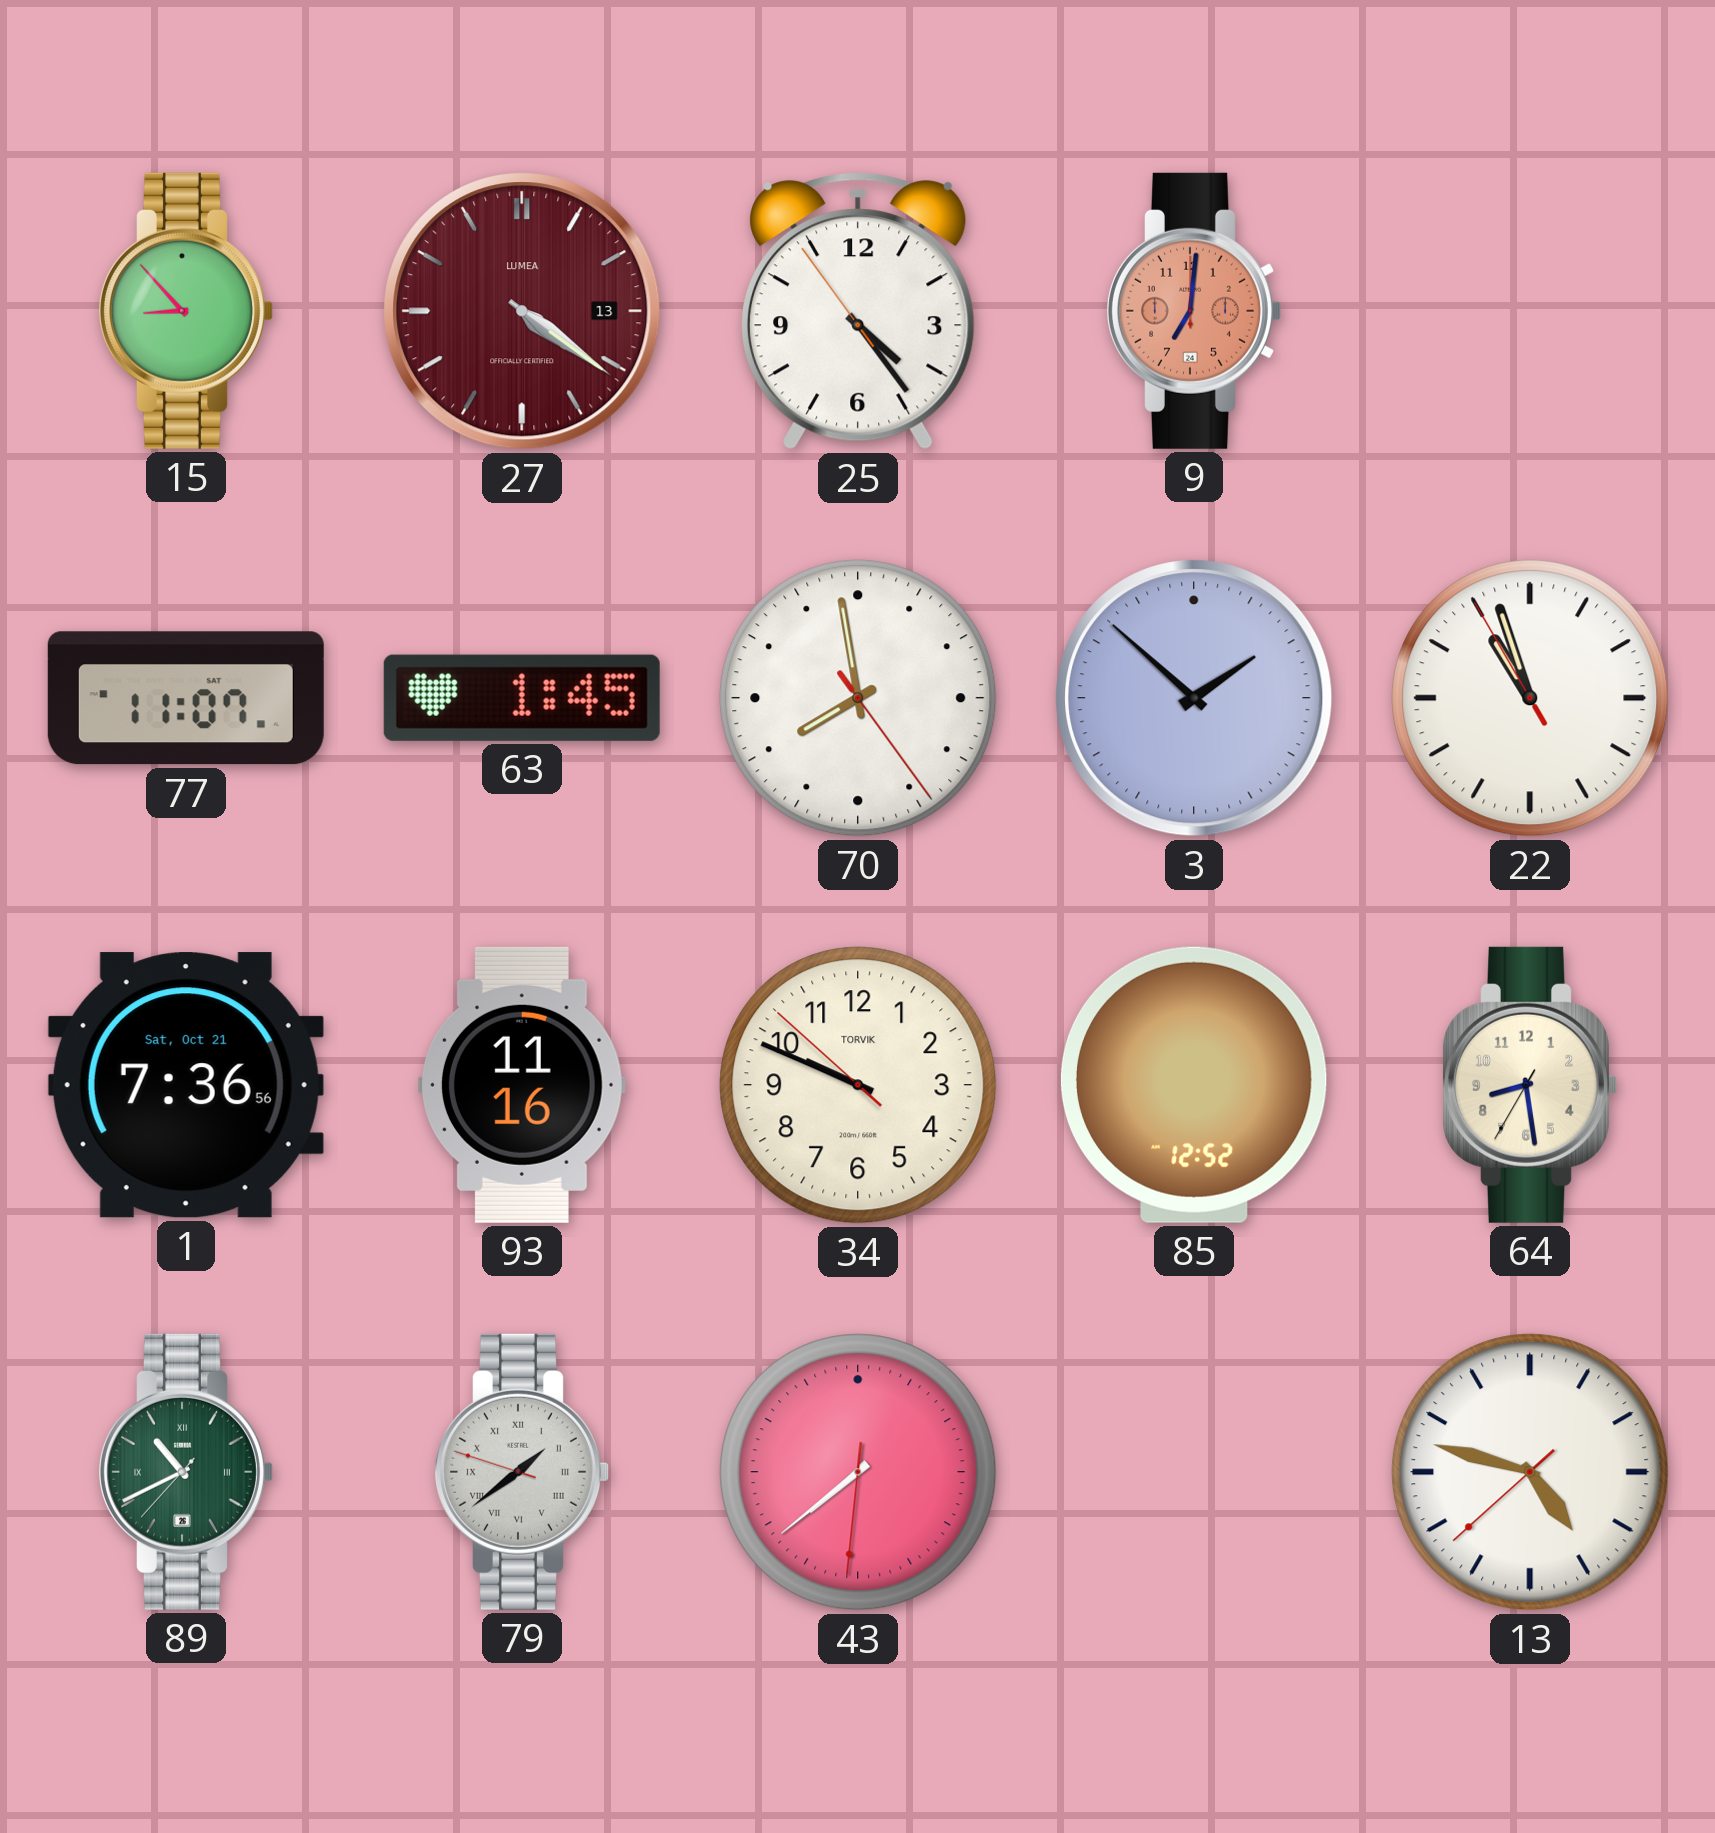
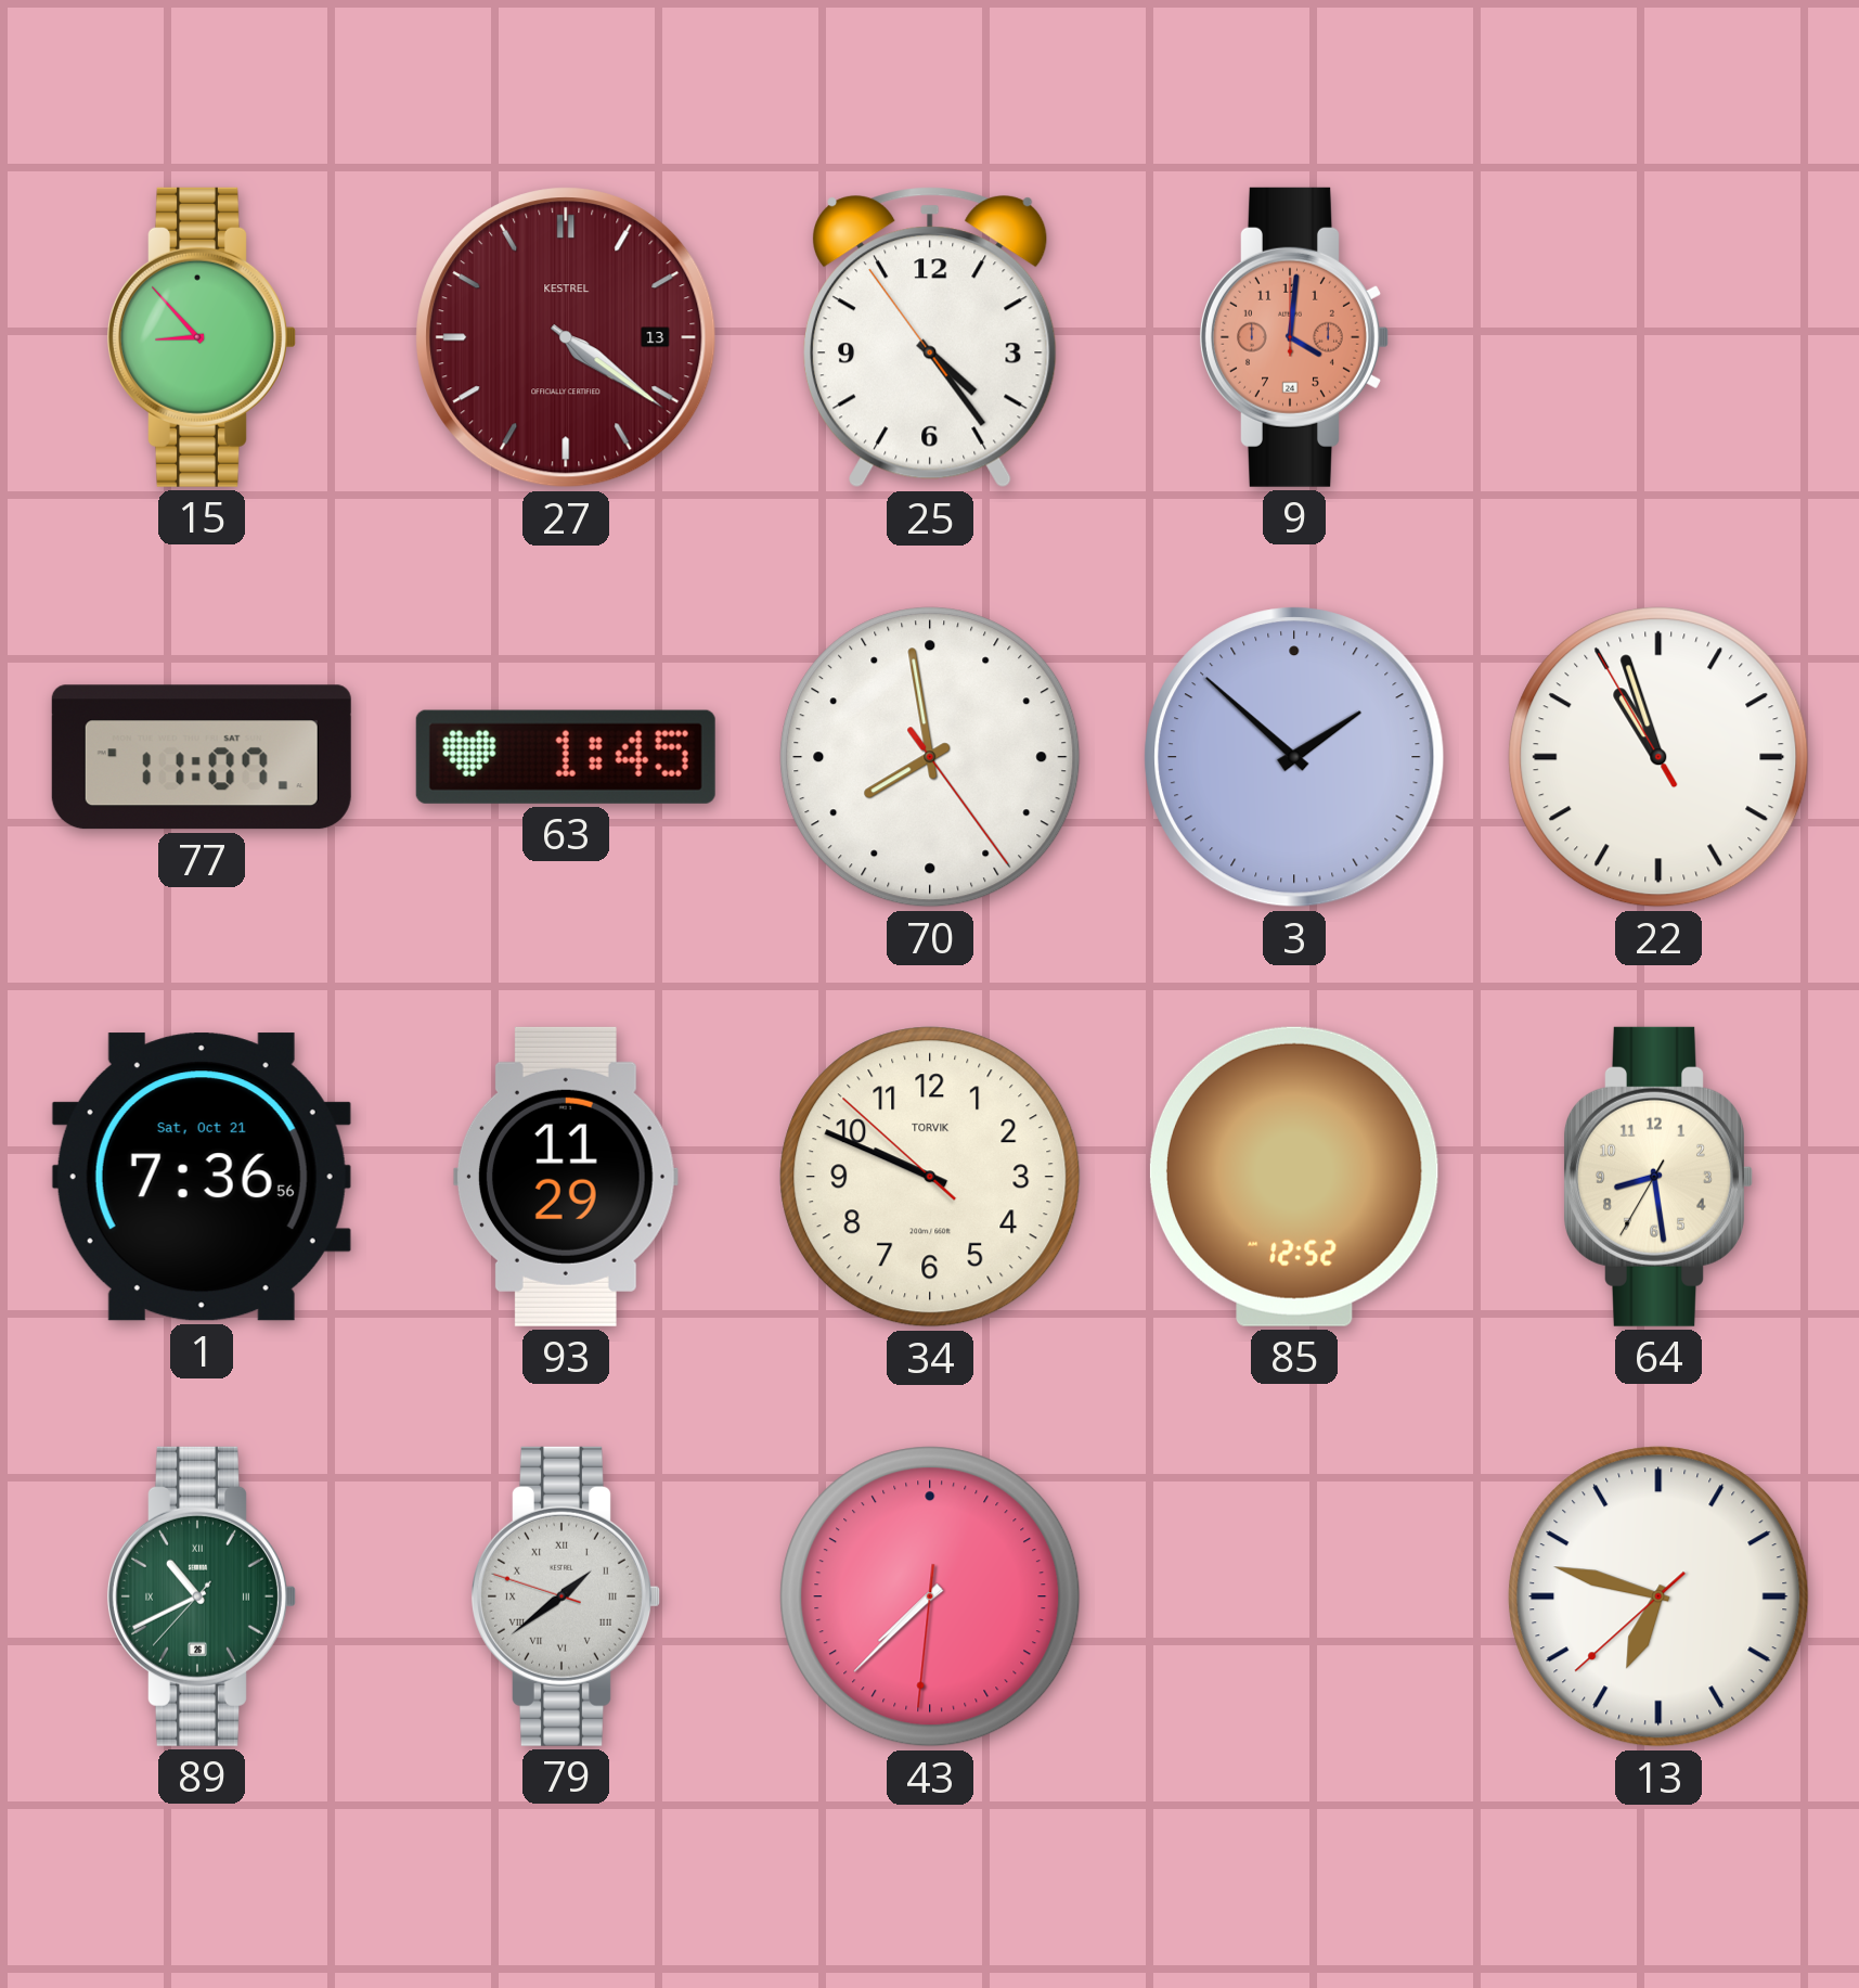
27 brand: LUMEA -> KESTREL
9: 7:01 -> 4:01
93: 11:16 -> 11:29
43: 7:38 -> 7:37
13: 4:47 -> 6:47
